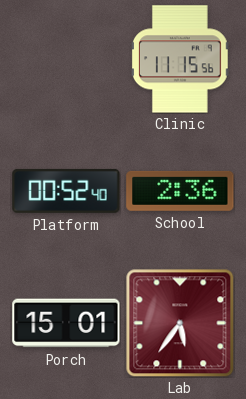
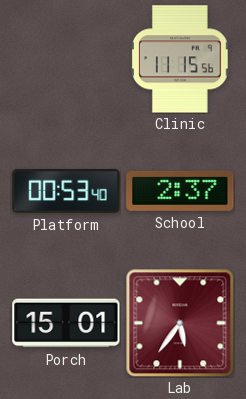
Platform: 00:52 -> 00:53
School: 2:36 -> 2:37
